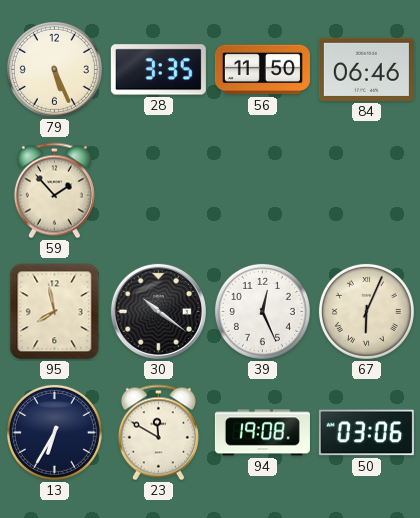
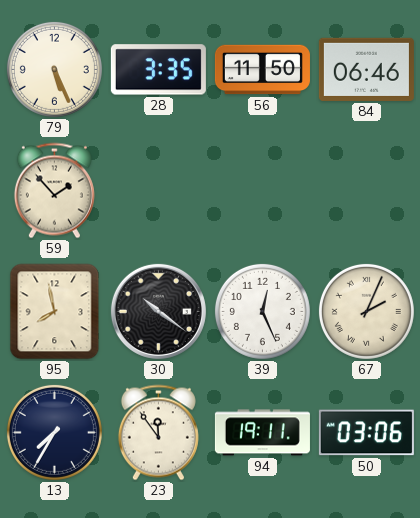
67: 6:04 -> 2:04
13: 6:35 -> 7:35
23: 11:50 -> 11:54
94: 19:08 -> 19:11
